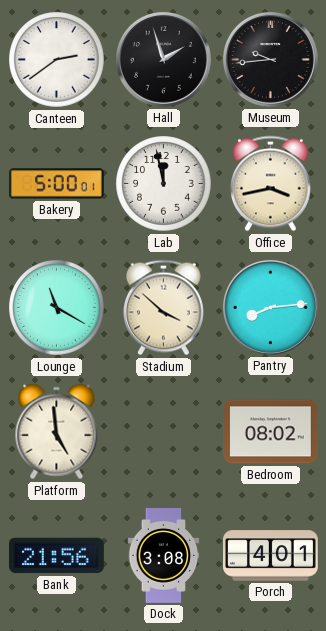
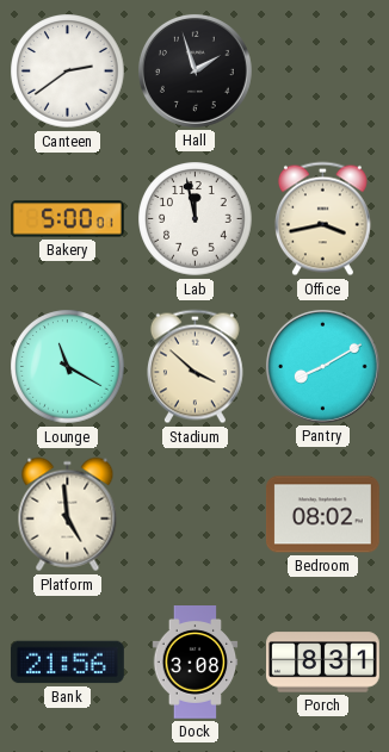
Museum: 9:44 -> none
Pantry: 8:14 -> 8:10
Porch: 4:01 -> 8:31
